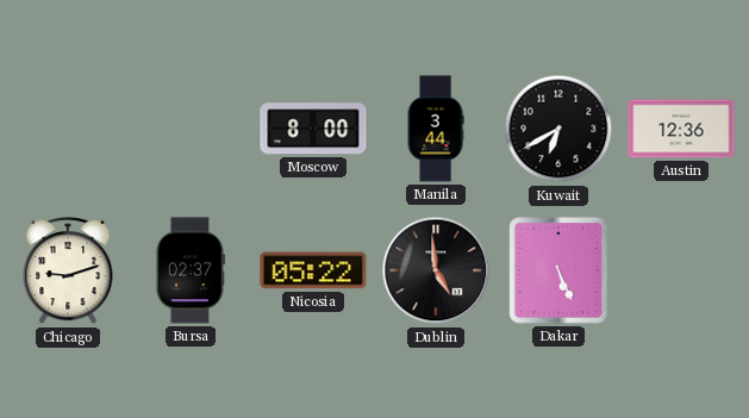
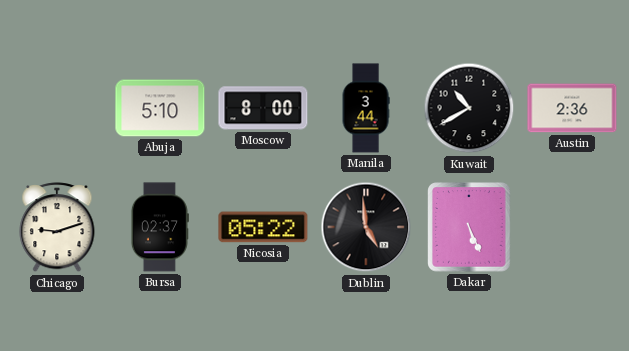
Abuja: none -> 5:10
Kuwait: 6:40 -> 10:40
Austin: 12:36 -> 2:36
